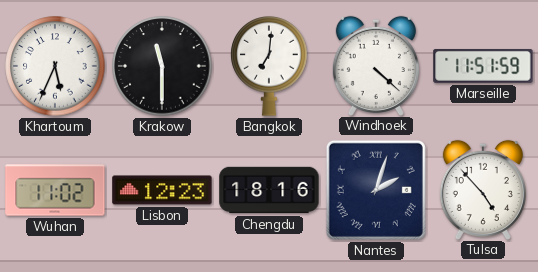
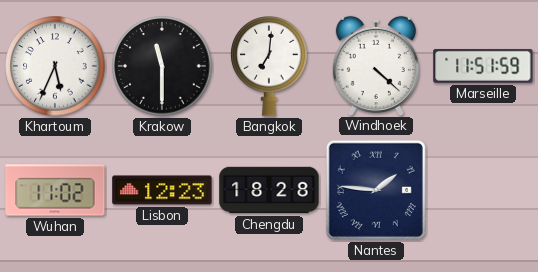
Chengdu: 18:16 -> 18:28
Nantes: 2:03 -> 1:46
Tulsa: 4:53 -> none
